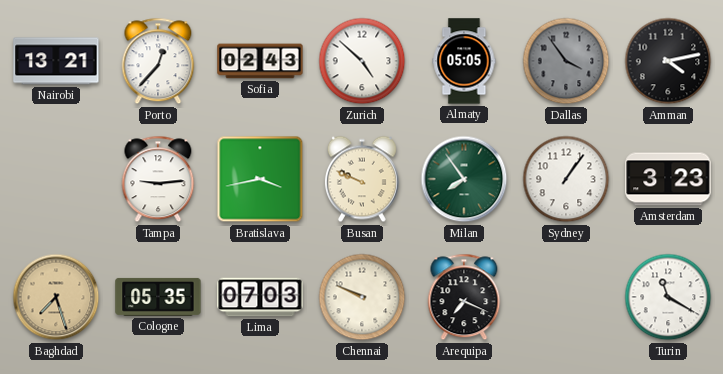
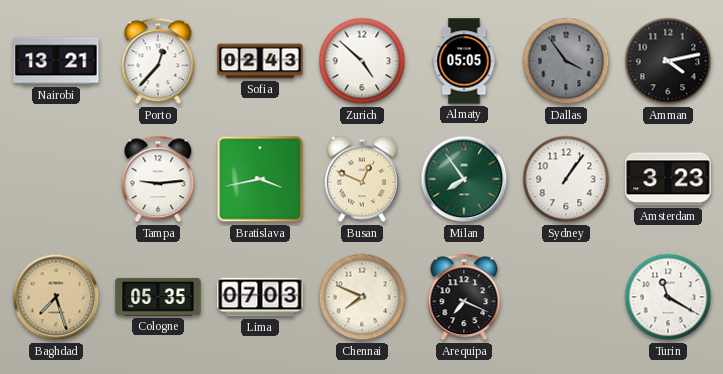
Busan: 9:49 -> 12:49
Chennai: 9:49 -> 7:49
